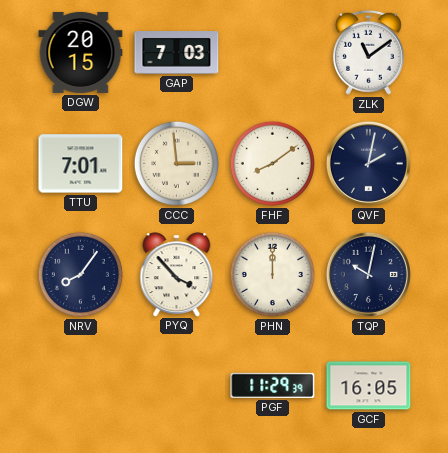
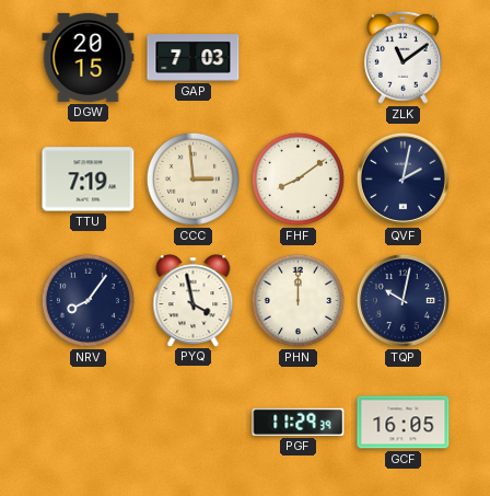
TTU: 7:01 -> 7:19
PYQ: 3:53 -> 3:58
